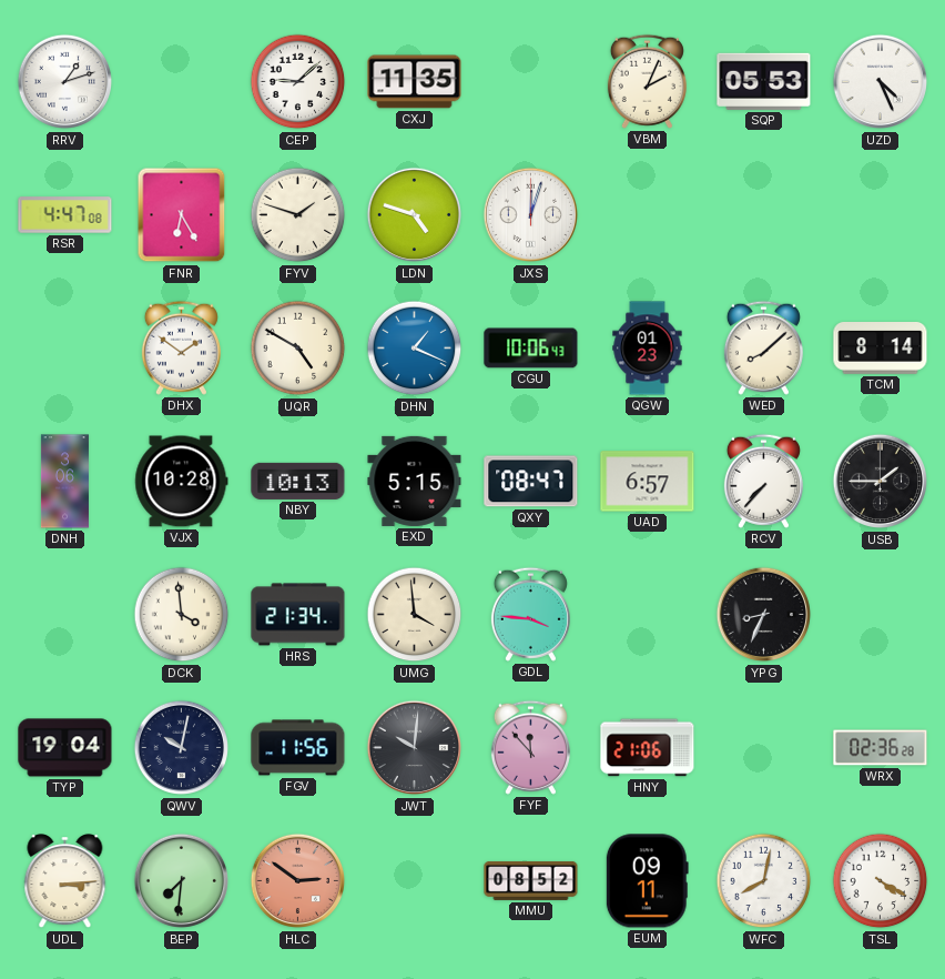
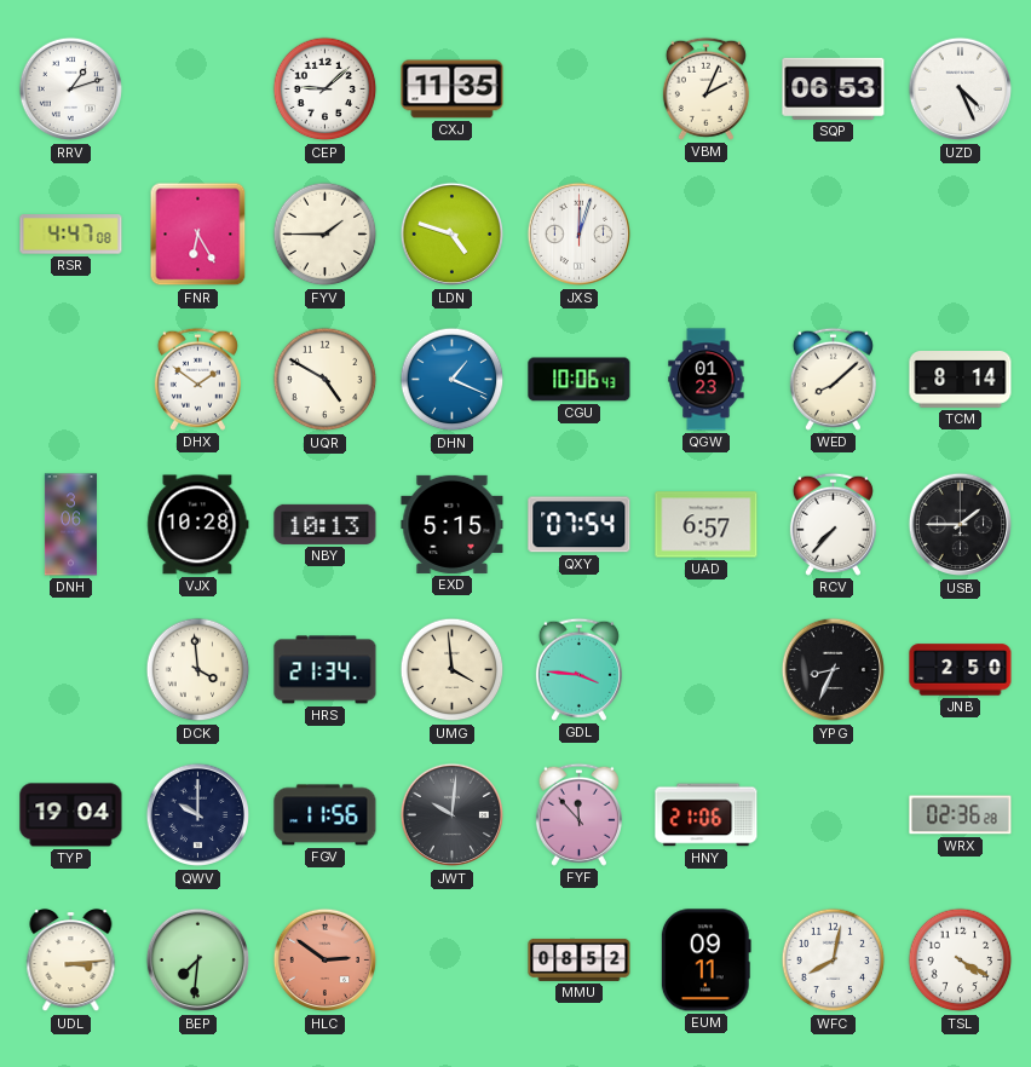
SQP: 05:53 -> 06:53
FYV: 1:48 -> 1:45
QXY: 08:47 -> 07:54
JNB: none -> 2:50
QWV: 10:02 -> 10:00
